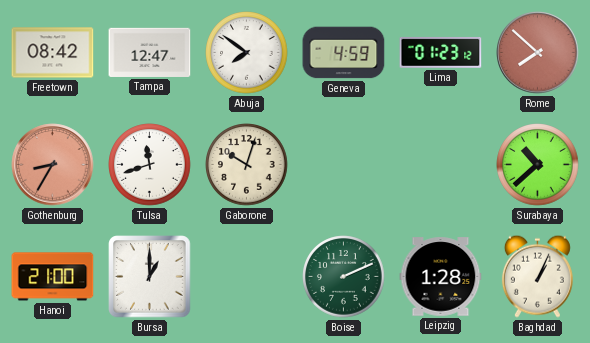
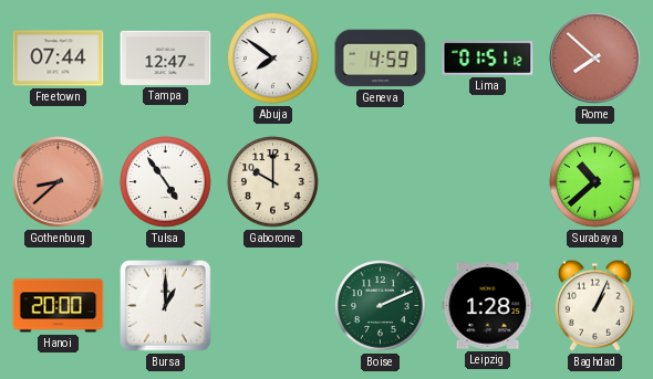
Freetown: 08:42 -> 07:44
Lima: 01:23 -> 01:51
Gothenburg: 8:35 -> 8:38
Tulsa: 11:42 -> 4:54
Gaborone: 10:03 -> 10:00
Hanoi: 21:00 -> 20:00
